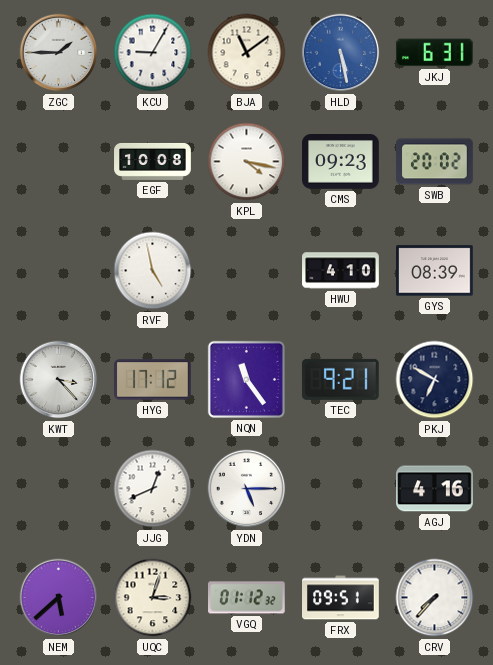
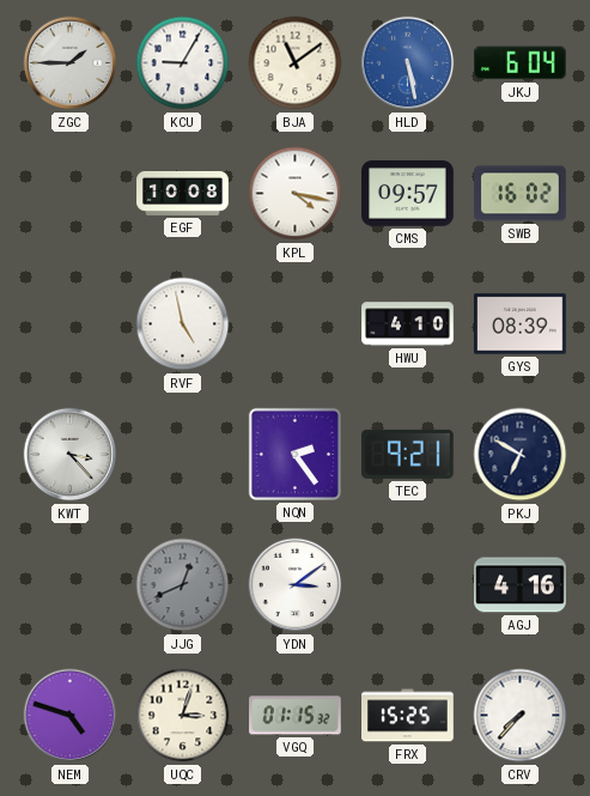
JKJ: 6:31 -> 6:04
CMS: 09:23 -> 09:57
SWB: 20:02 -> 16:02
HYG: 17:12 -> none
NQN: 11:24 -> 2:24
JJG dial: white -> grey
YDN: 5:15 -> 3:09
NEM: 5:38 -> 4:48
VGQ: 01:12 -> 01:15
FRX: 09:51 -> 15:25
